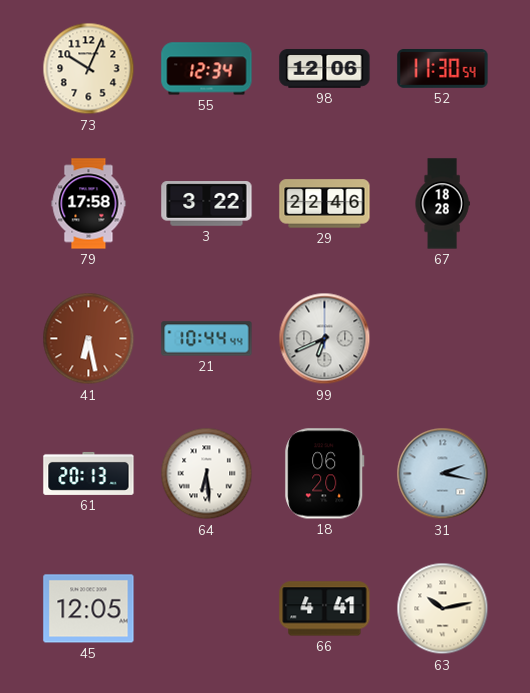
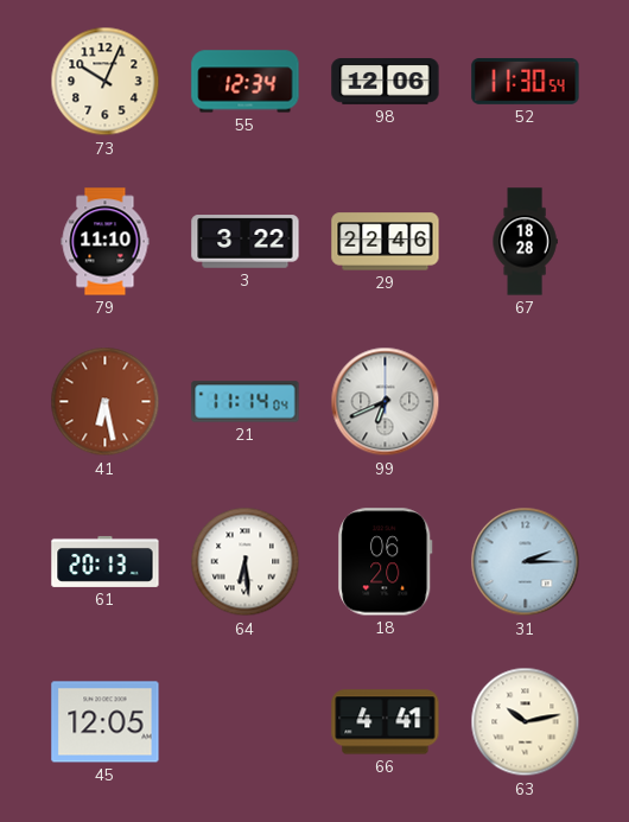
79: 17:58 -> 11:10
21: 10:44 -> 11:14
31: 2:17 -> 2:15
